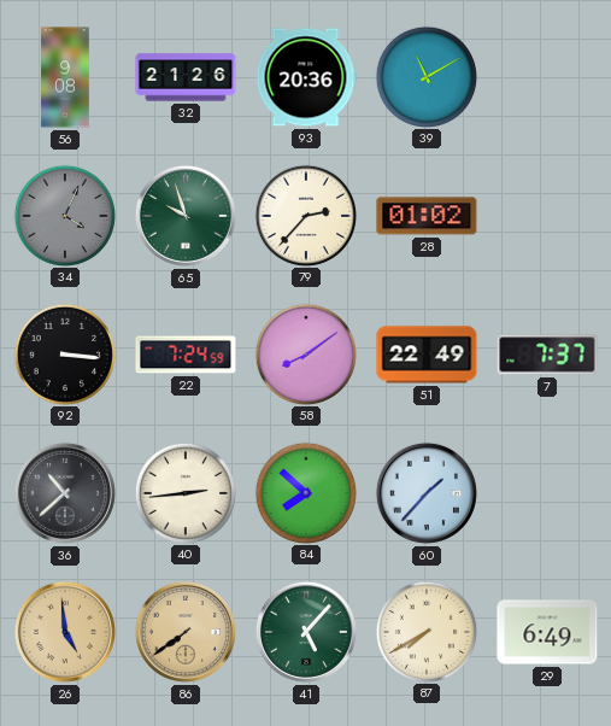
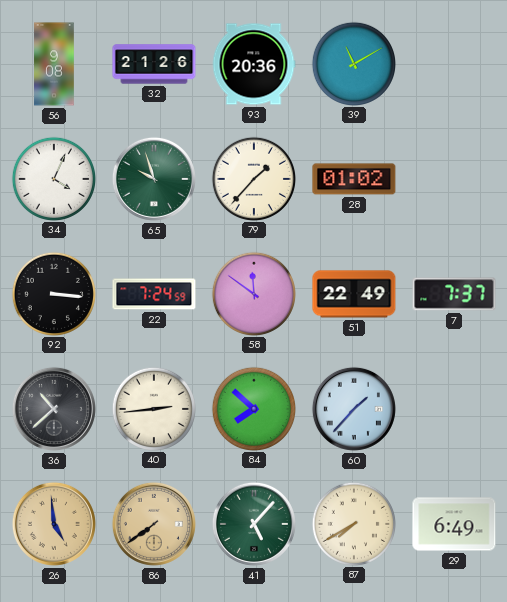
34 dial: grey -> white
79: 2:37 -> 1:37
58: 8:09 -> 11:51
